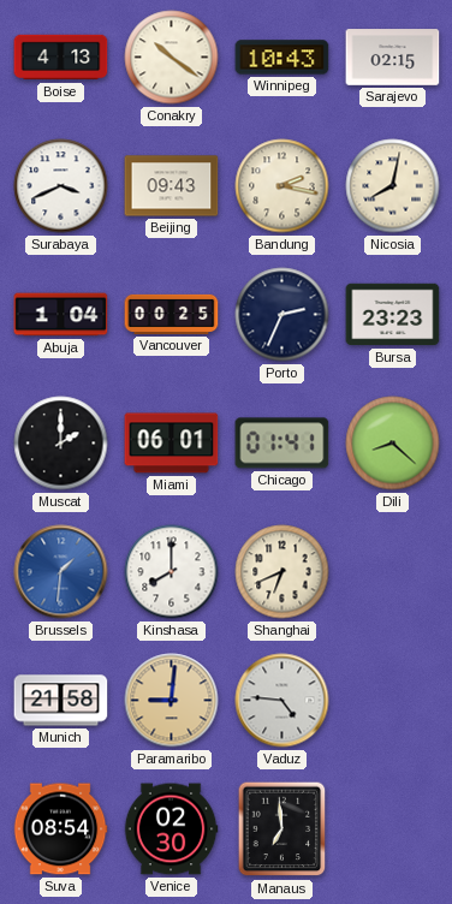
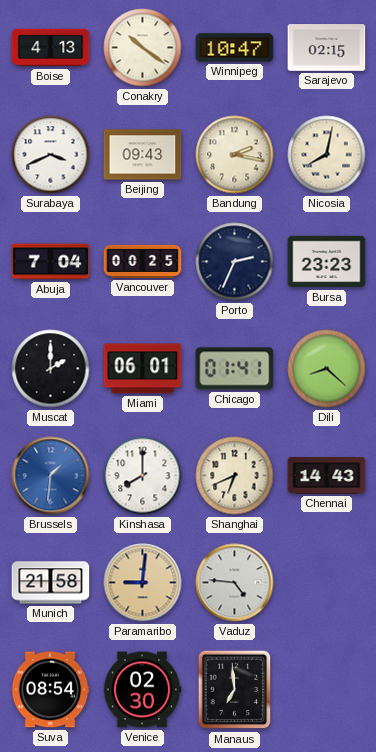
Winnipeg: 10:43 -> 10:47
Abuja: 1:04 -> 7:04
Chennai: none -> 14:43
